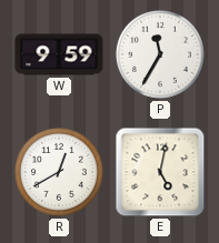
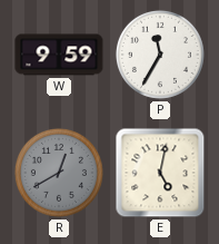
R dial: white -> grey
